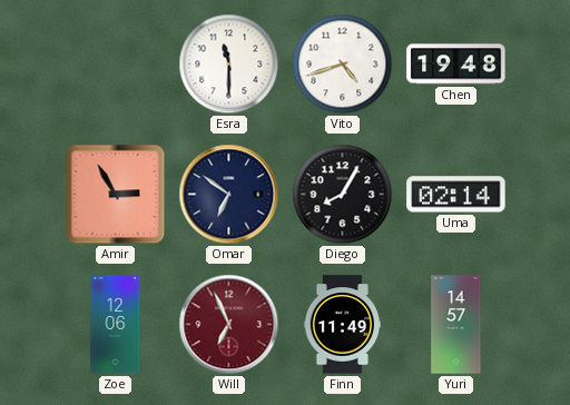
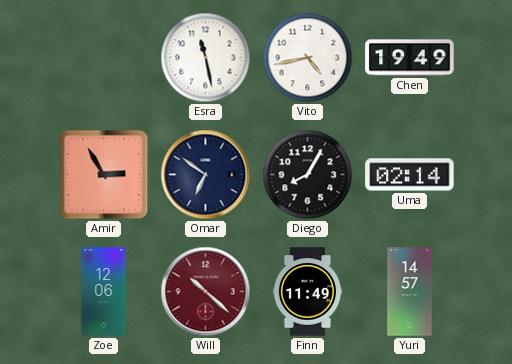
Esra: 11:30 -> 11:28
Vito: 4:42 -> 4:43
Chen: 19:48 -> 19:49
Will: 6:56 -> 10:22
